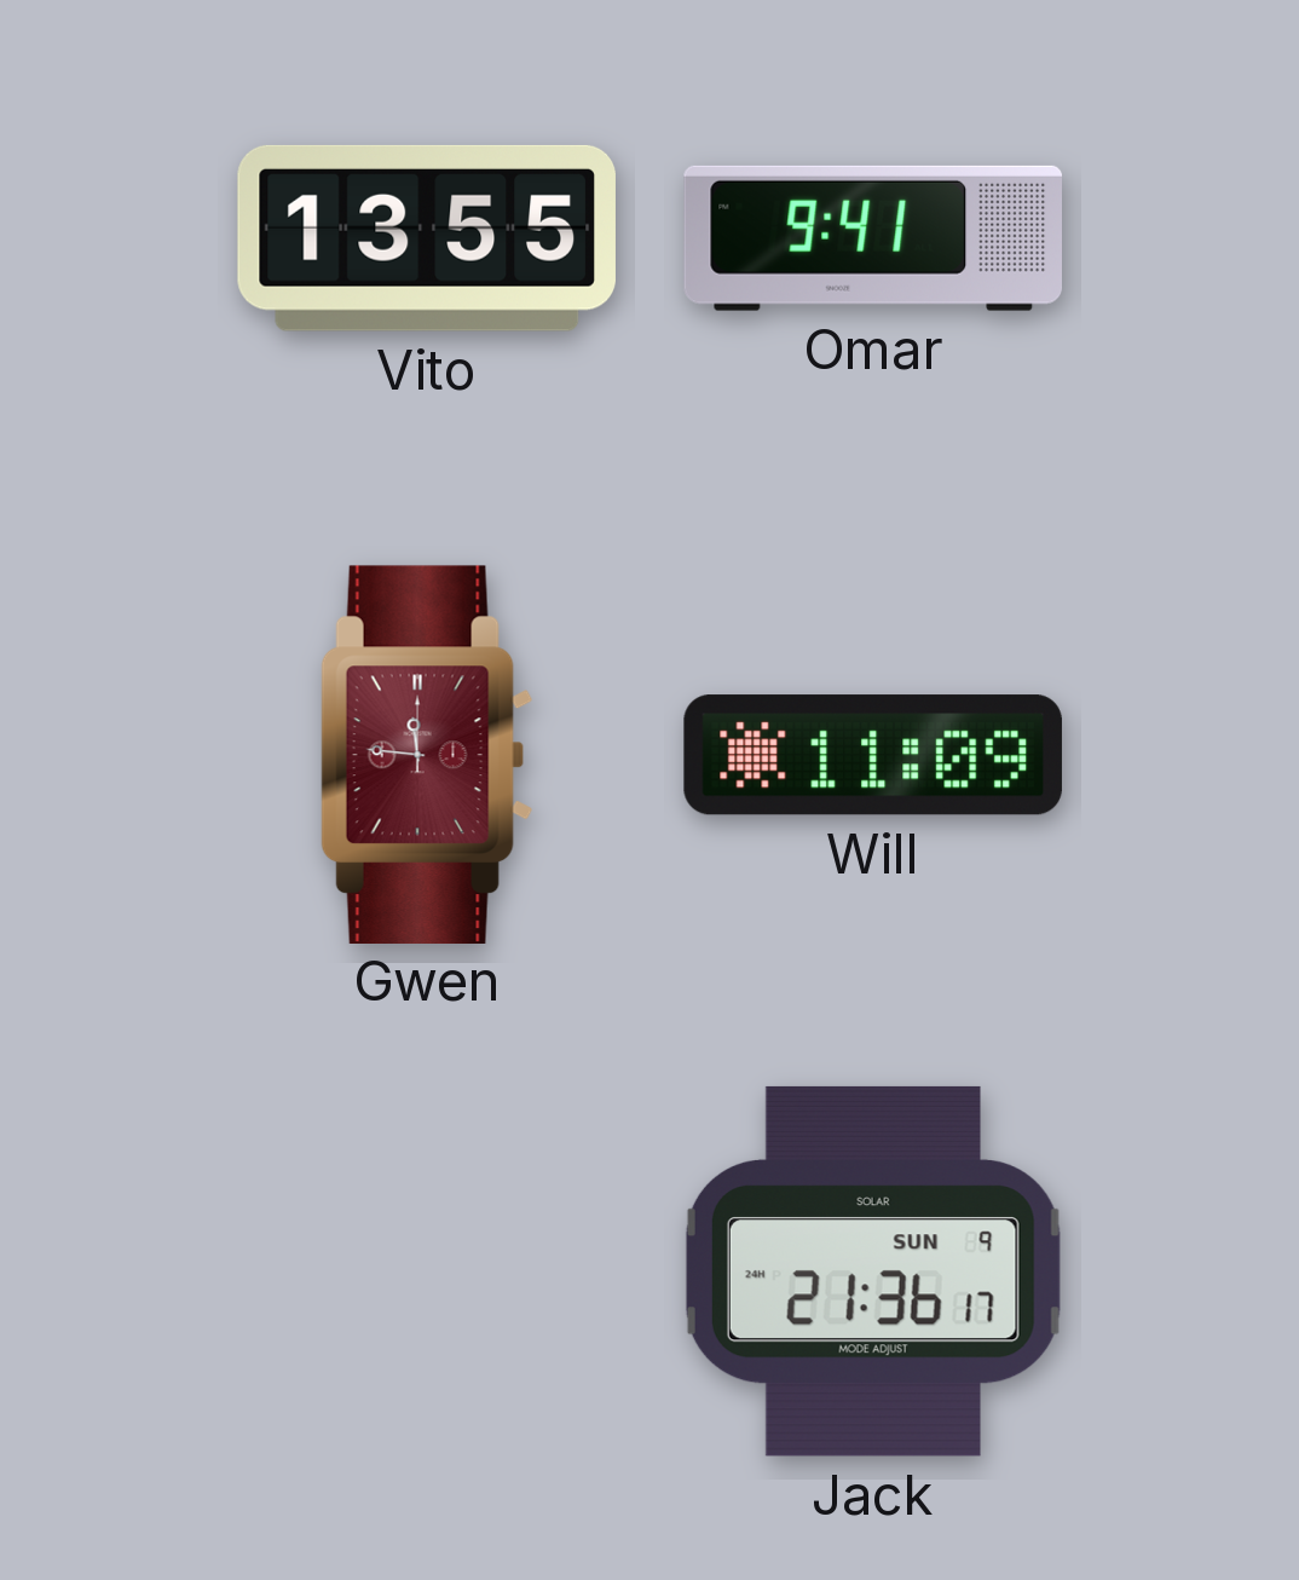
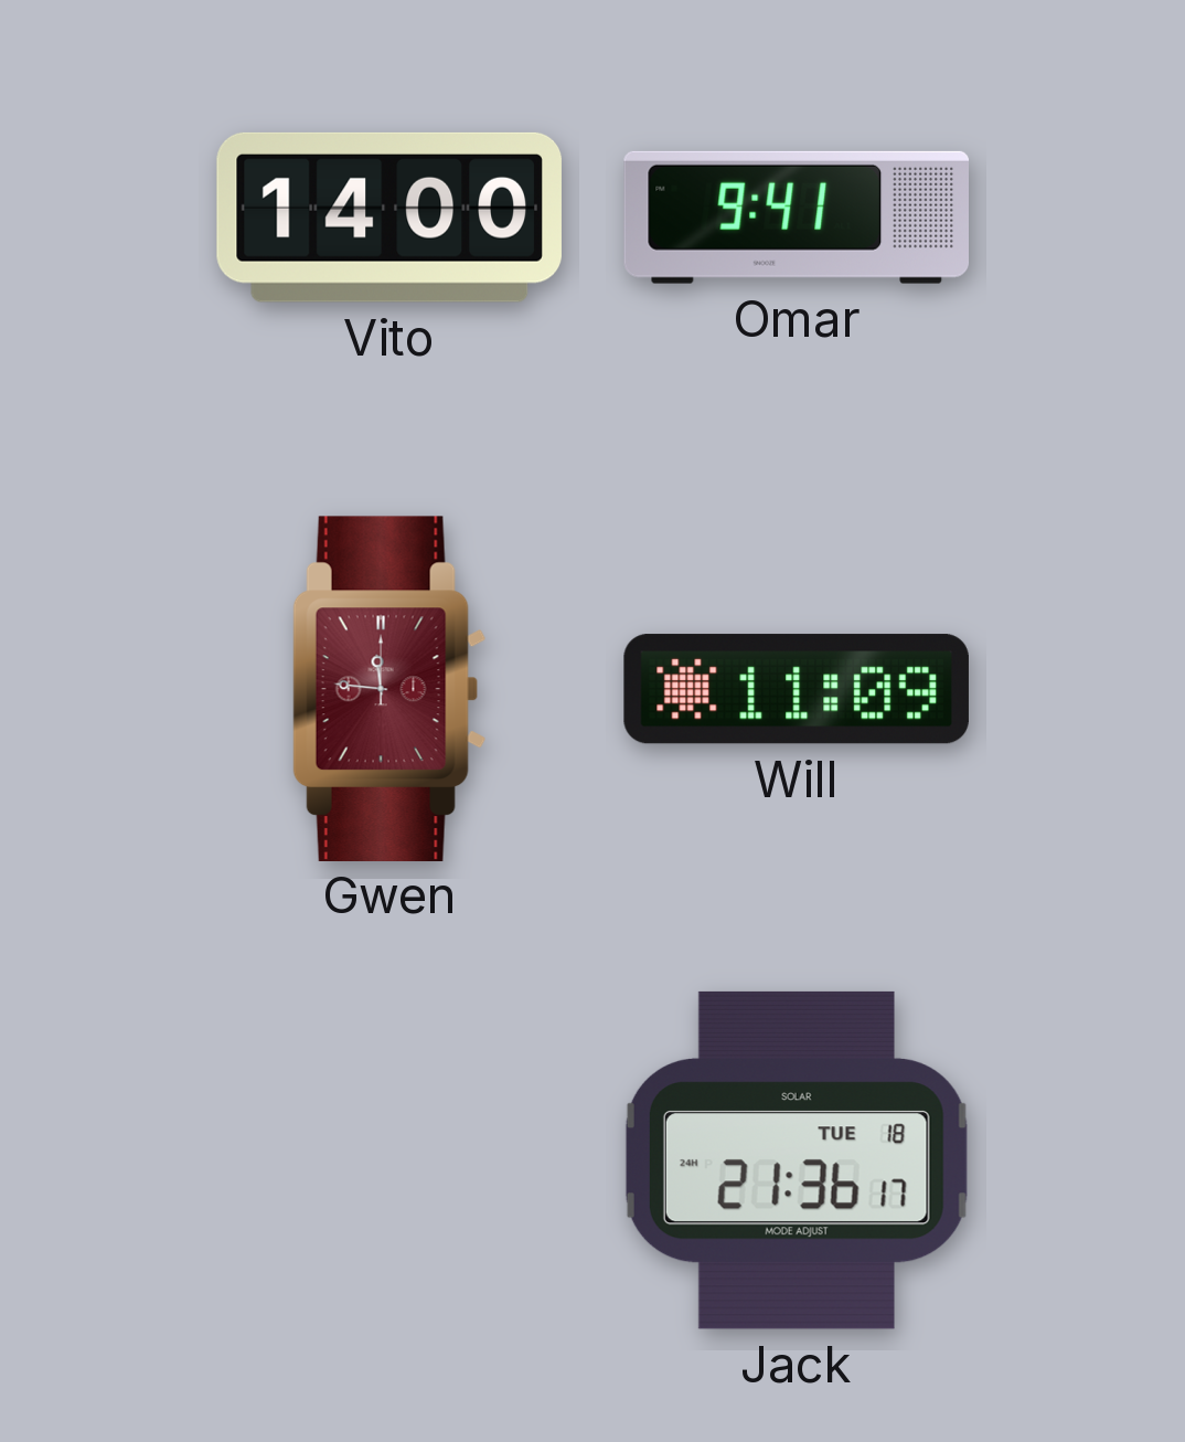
Vito: 13:55 -> 14:00
Jack date: SUN 9 -> TUE 18
